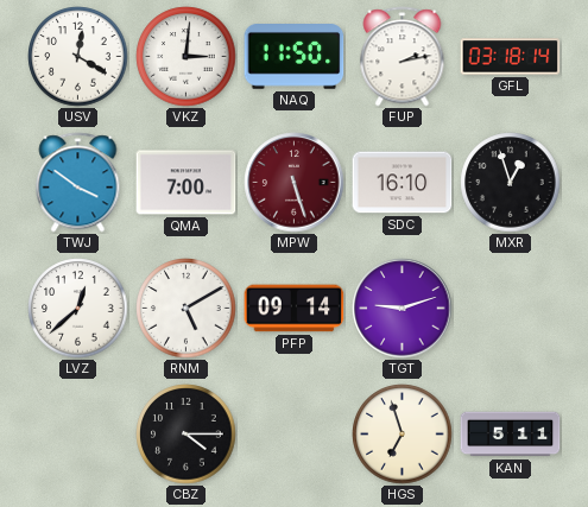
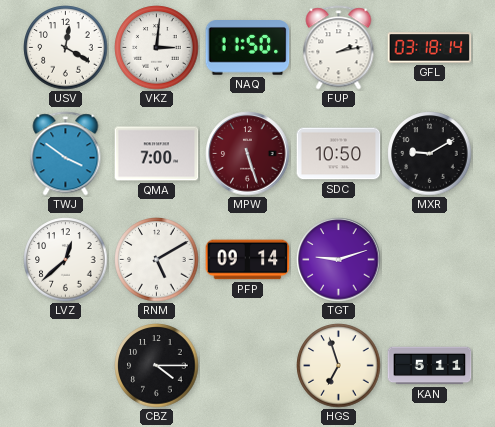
SDC: 16:10 -> 10:50
MXR: 12:57 -> 9:10
